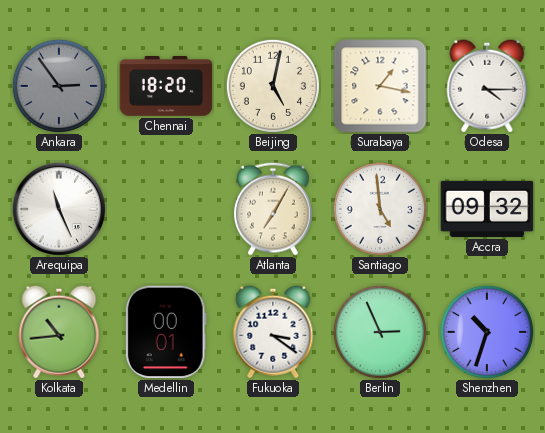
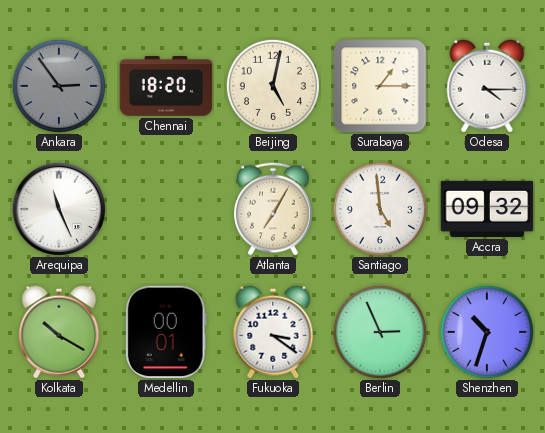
Surabaya: 1:17 -> 1:15
Kolkata: 10:44 -> 10:20
